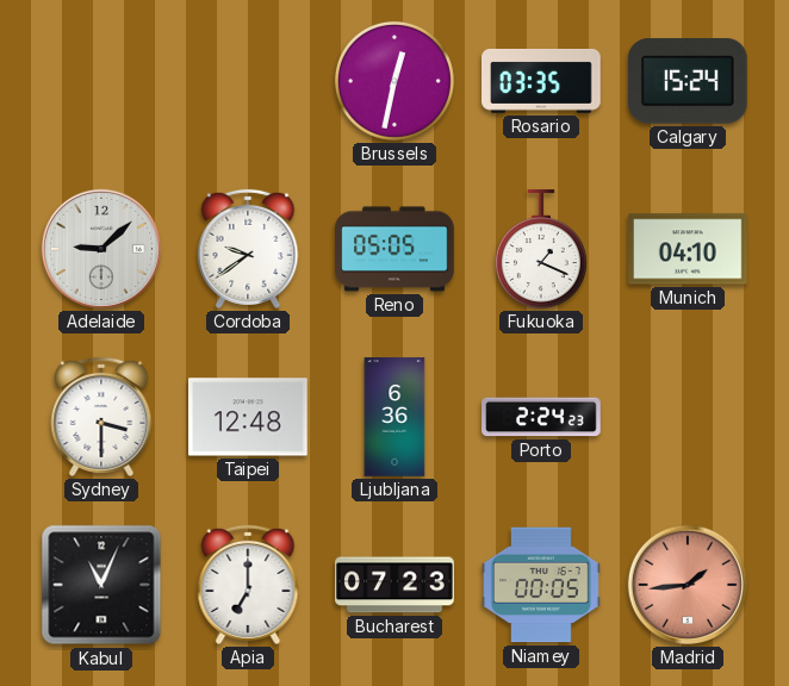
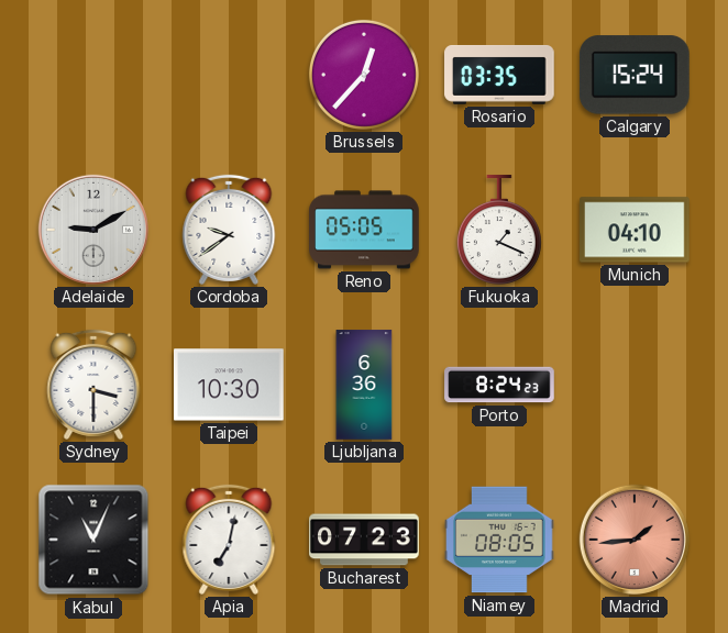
Brussels: 12:32 -> 12:37
Adelaide: 9:08 -> 9:10
Taipei: 12:48 -> 10:30
Porto: 2:24 -> 8:24
Apia: 7:00 -> 7:02
Niamey: 00:05 -> 08:05
